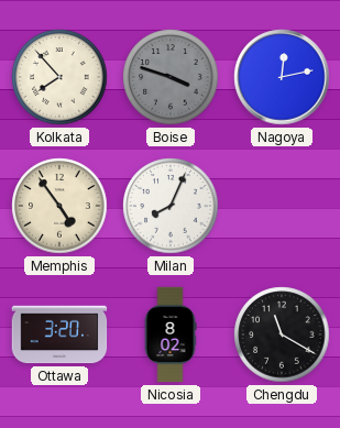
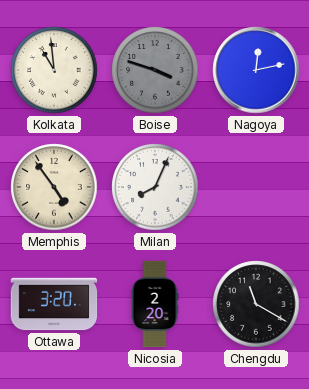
Kolkata: 7:53 -> 10:59
Nicosia: 8:02 -> 2:20
